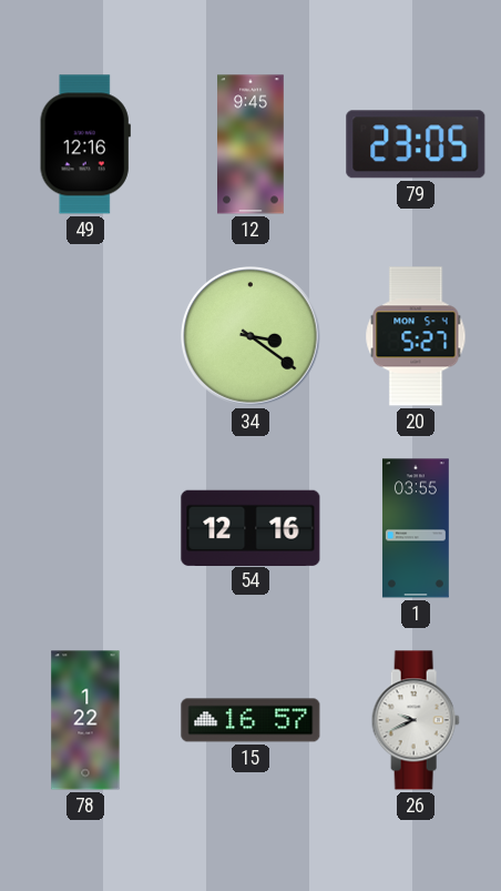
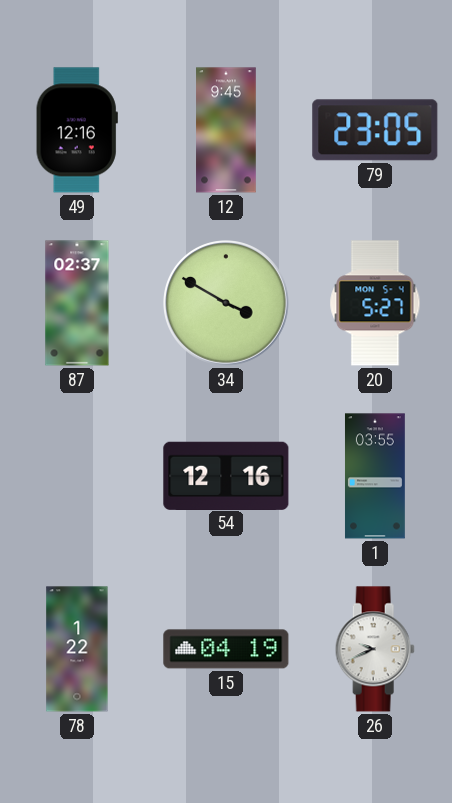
87: none -> 02:37
34: 3:21 -> 3:50
15: 16:57 -> 04:19
